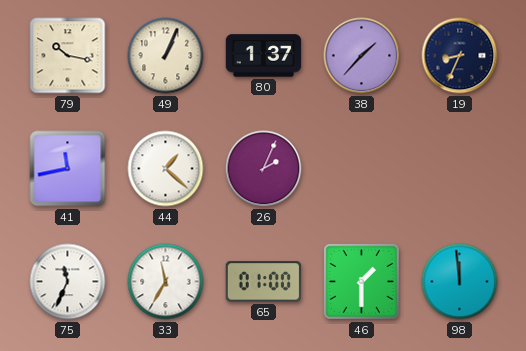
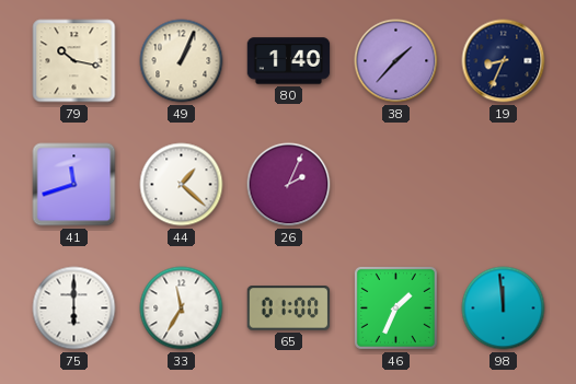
80: 1:37 -> 1:40
41: 11:43 -> 11:42
75: 11:34 -> 6:00
46: 1:30 -> 1:34
